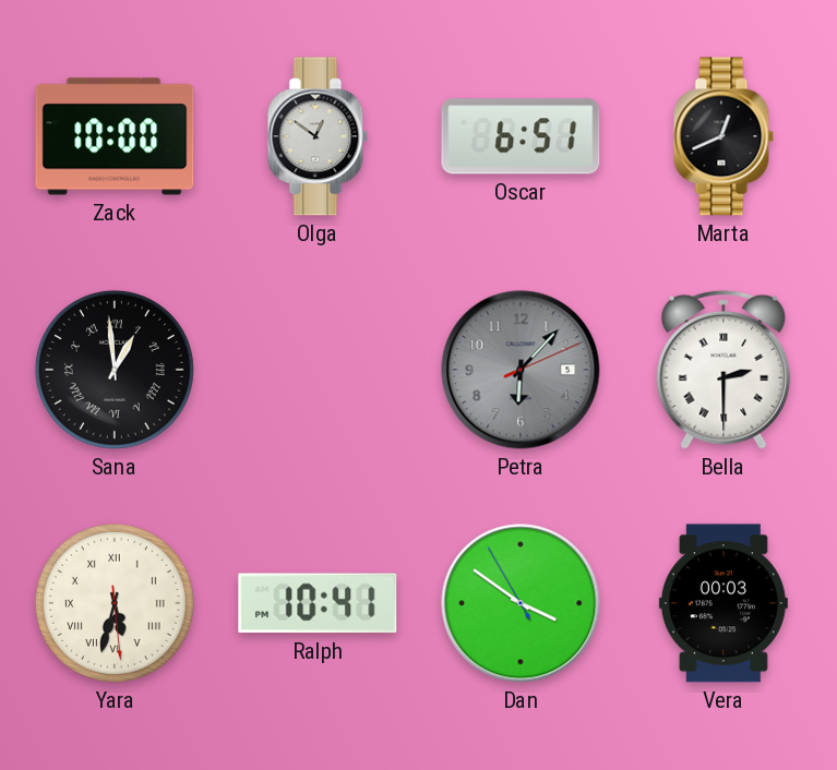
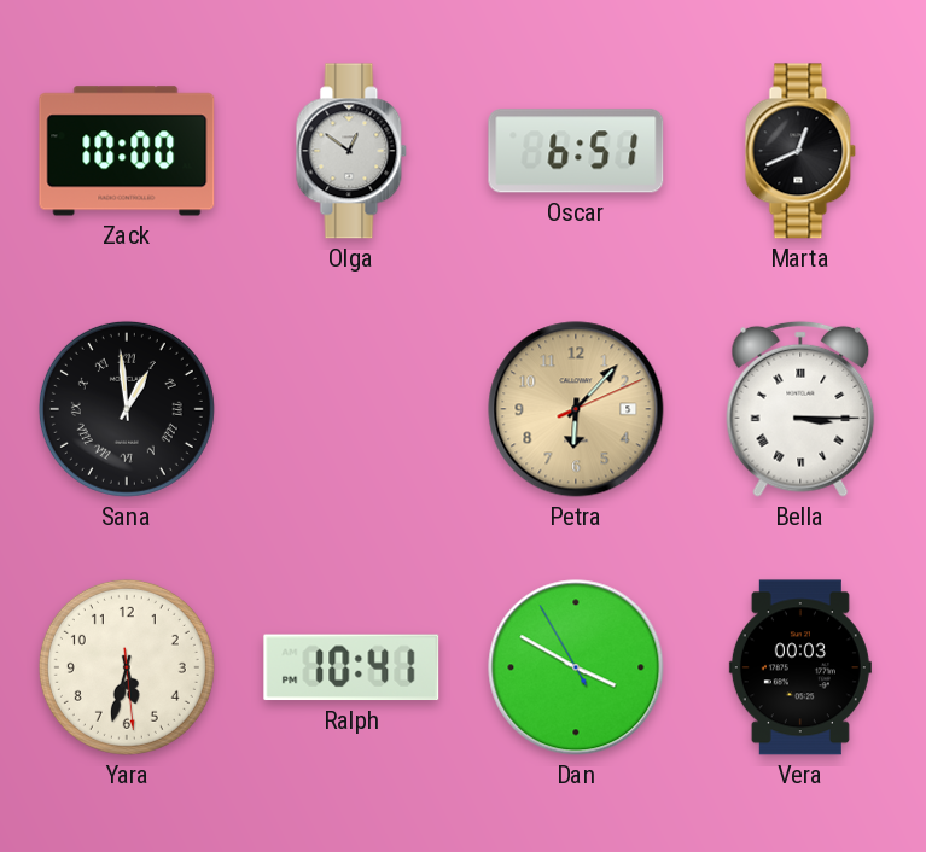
Petra dial: grey -> champagne
Bella: 2:30 -> 3:15
Yara numerals: Roman -> Arabic
Dan: 3:50 -> 3:49
